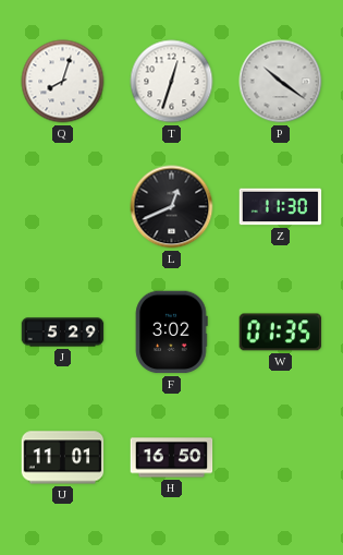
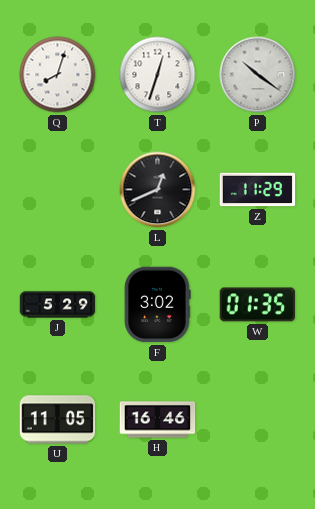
Z: 11:30 -> 11:29
U: 11:01 -> 11:05
H: 16:50 -> 16:46
